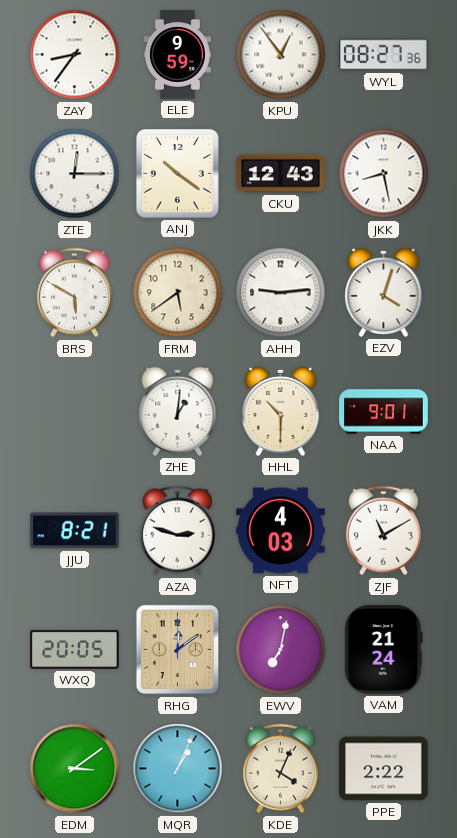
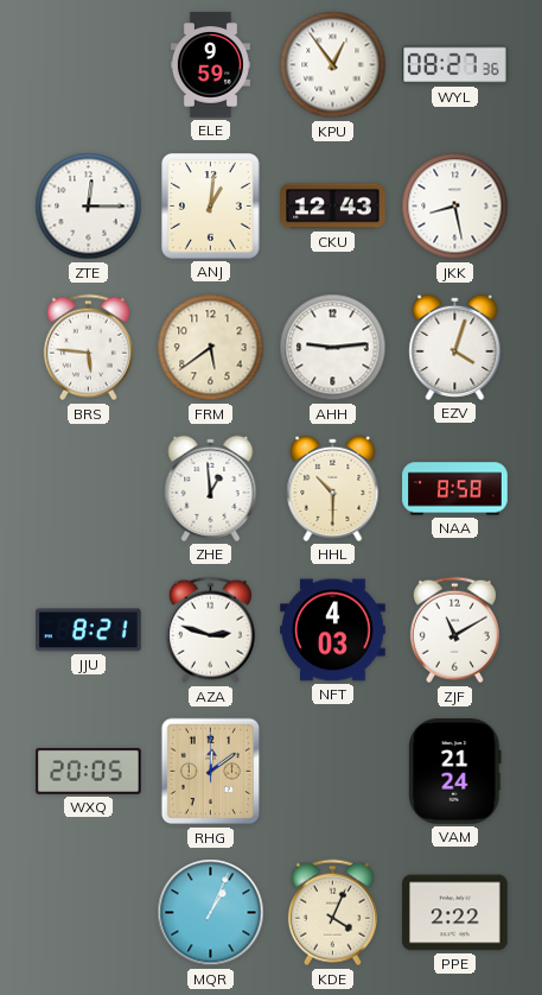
ZAY: 8:36 -> none
ANJ: 10:21 -> 1:01
BRS: 5:50 -> 5:46
ZHE: 1:01 -> 12:59
NAA: 9:01 -> 8:58
EWV: 7:02 -> none
EDM: 3:09 -> none
